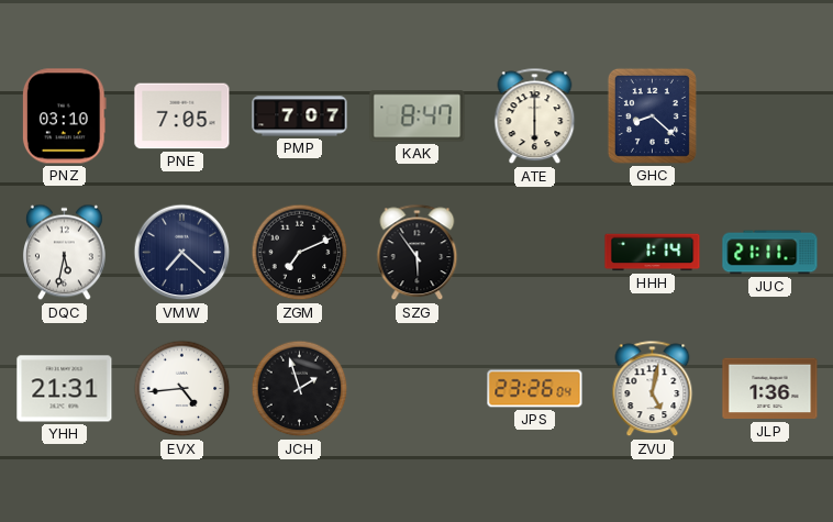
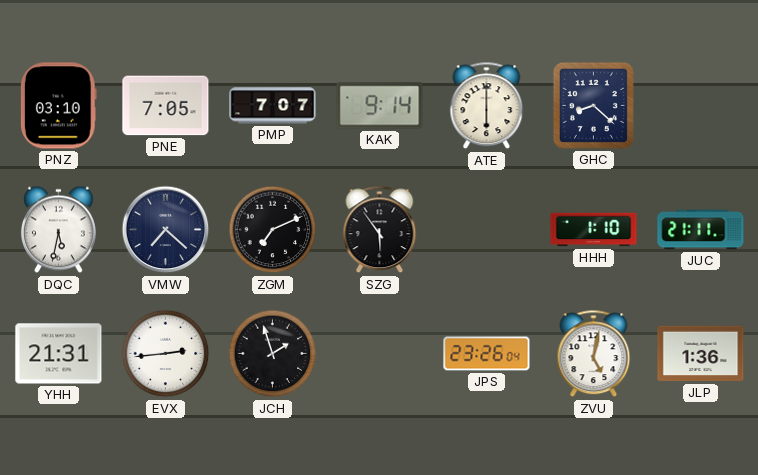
KAK: 8:47 -> 9:14
HHH: 1:14 -> 1:10
EVX: 4:44 -> 2:44
